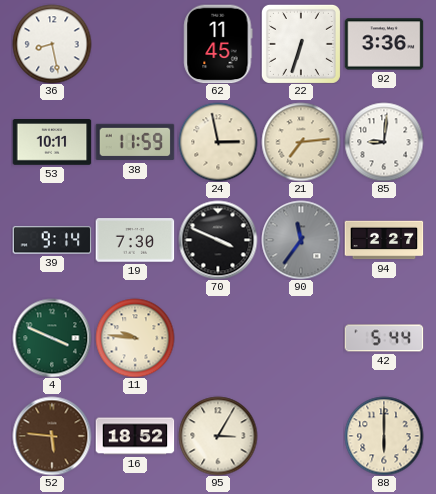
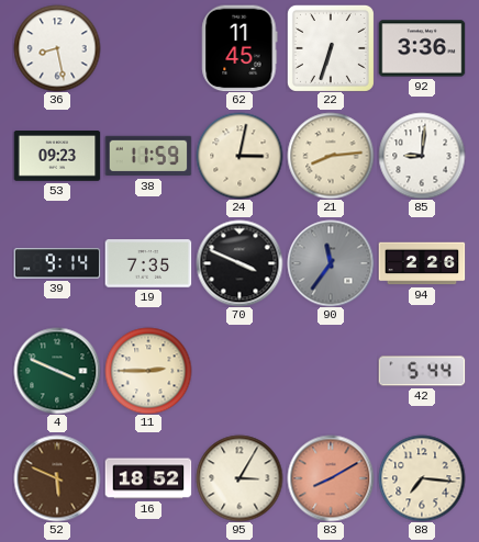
53: 10:11 -> 09:23
24: 2:58 -> 3:02
21: 7:14 -> 8:14
19: 7:30 -> 7:35
94: 2:27 -> 2:26
11: 9:46 -> 2:45
52: 5:46 -> 5:49
83: none -> 8:10
88: 6:00 -> 7:16
